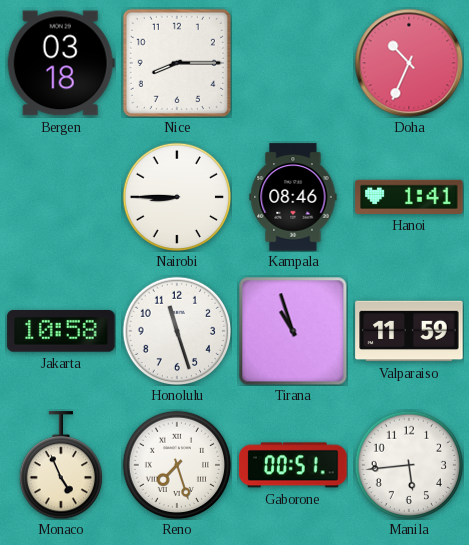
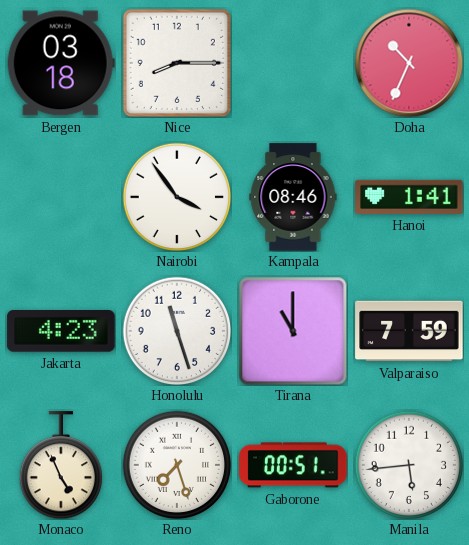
Nairobi: 8:45 -> 3:54
Jakarta: 10:58 -> 4:23
Tirana: 10:57 -> 11:00
Valparaiso: 11:59 -> 7:59
